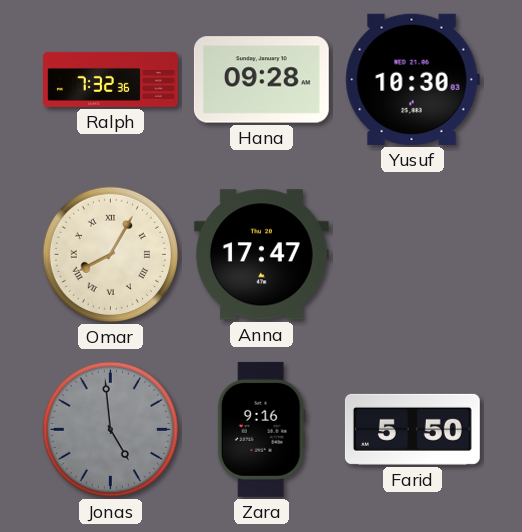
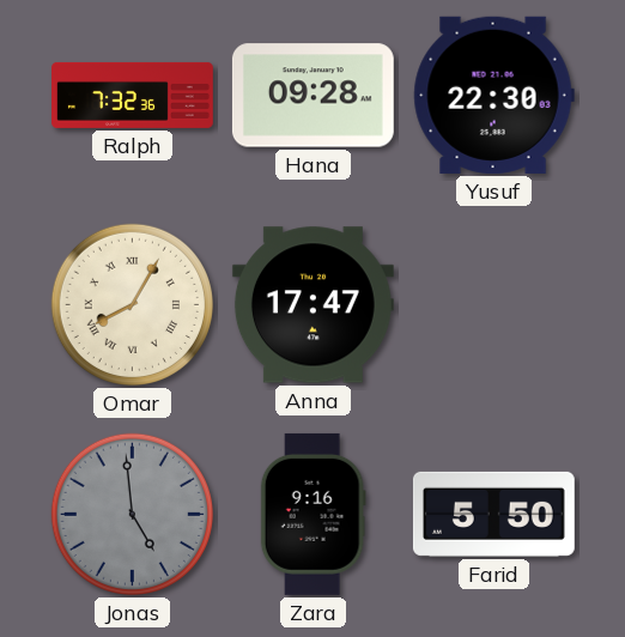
Yusuf: 10:30 -> 22:30
